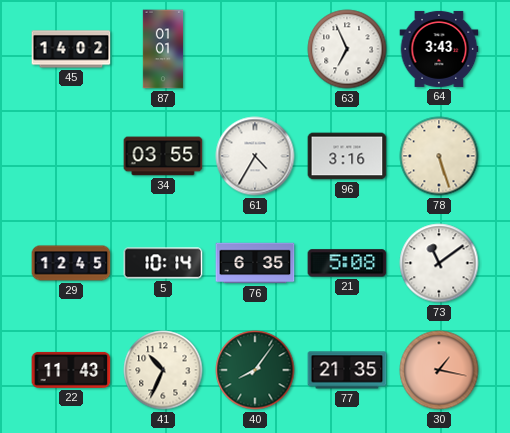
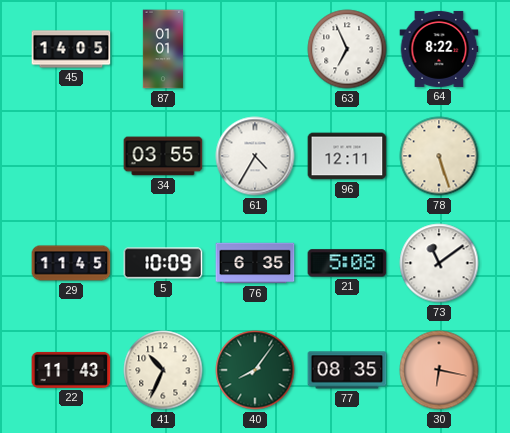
45: 14:02 -> 14:05
64: 3:43 -> 8:22
96: 3:16 -> 12:11
29: 12:45 -> 11:45
5: 10:14 -> 10:09
77: 21:35 -> 08:35
30: 1:17 -> 6:17
